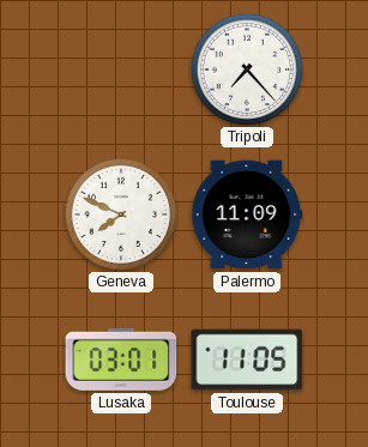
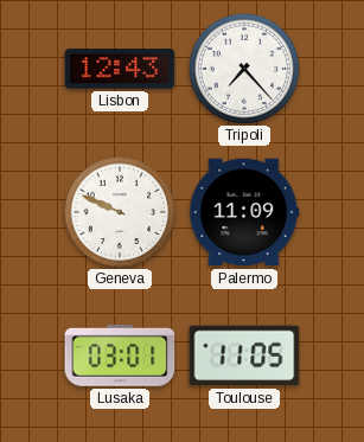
Lisbon: none -> 12:43
Geneva: 7:49 -> 9:49
